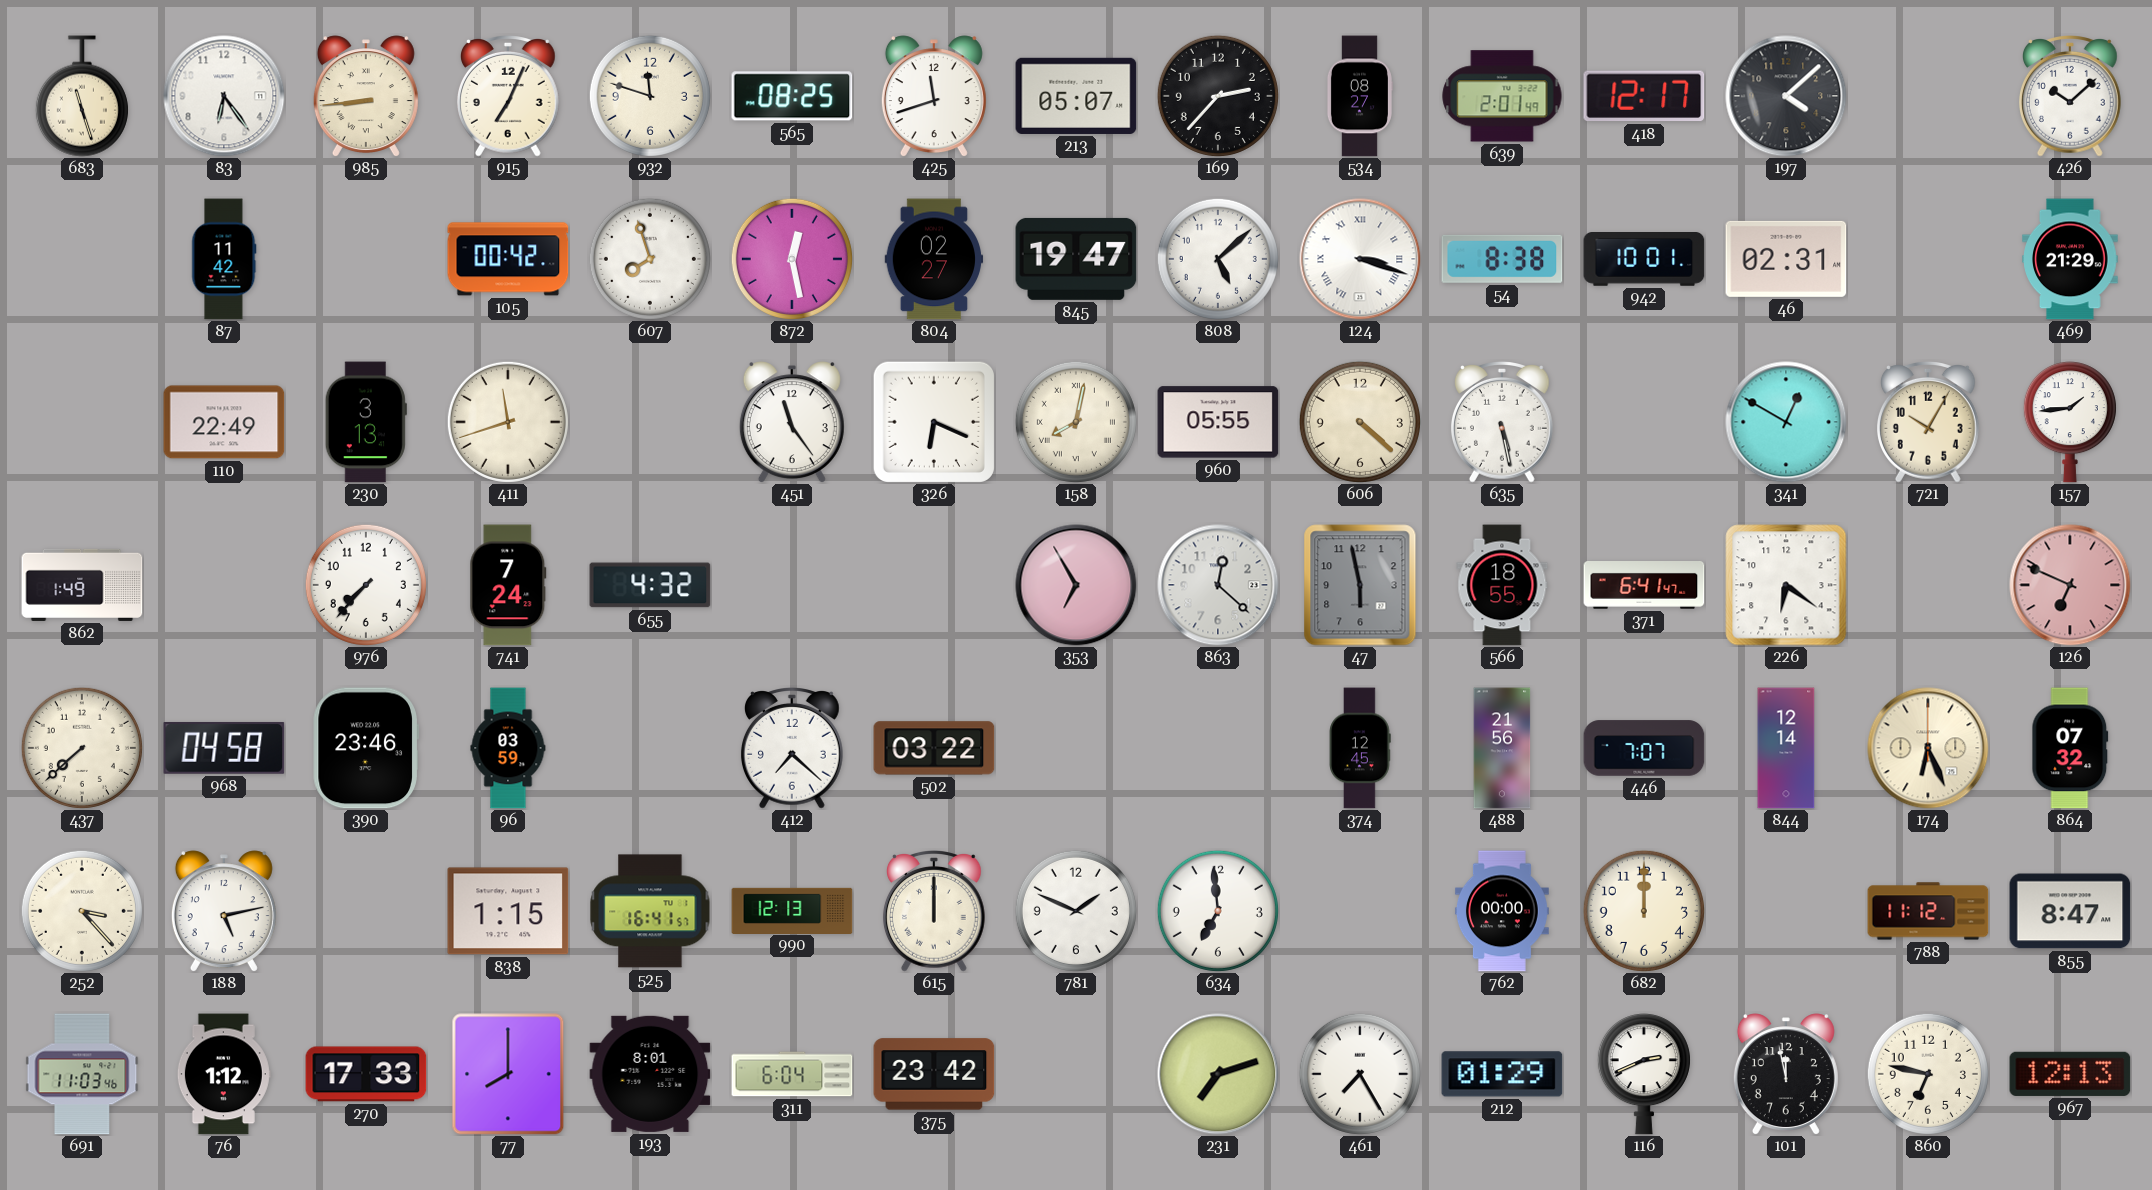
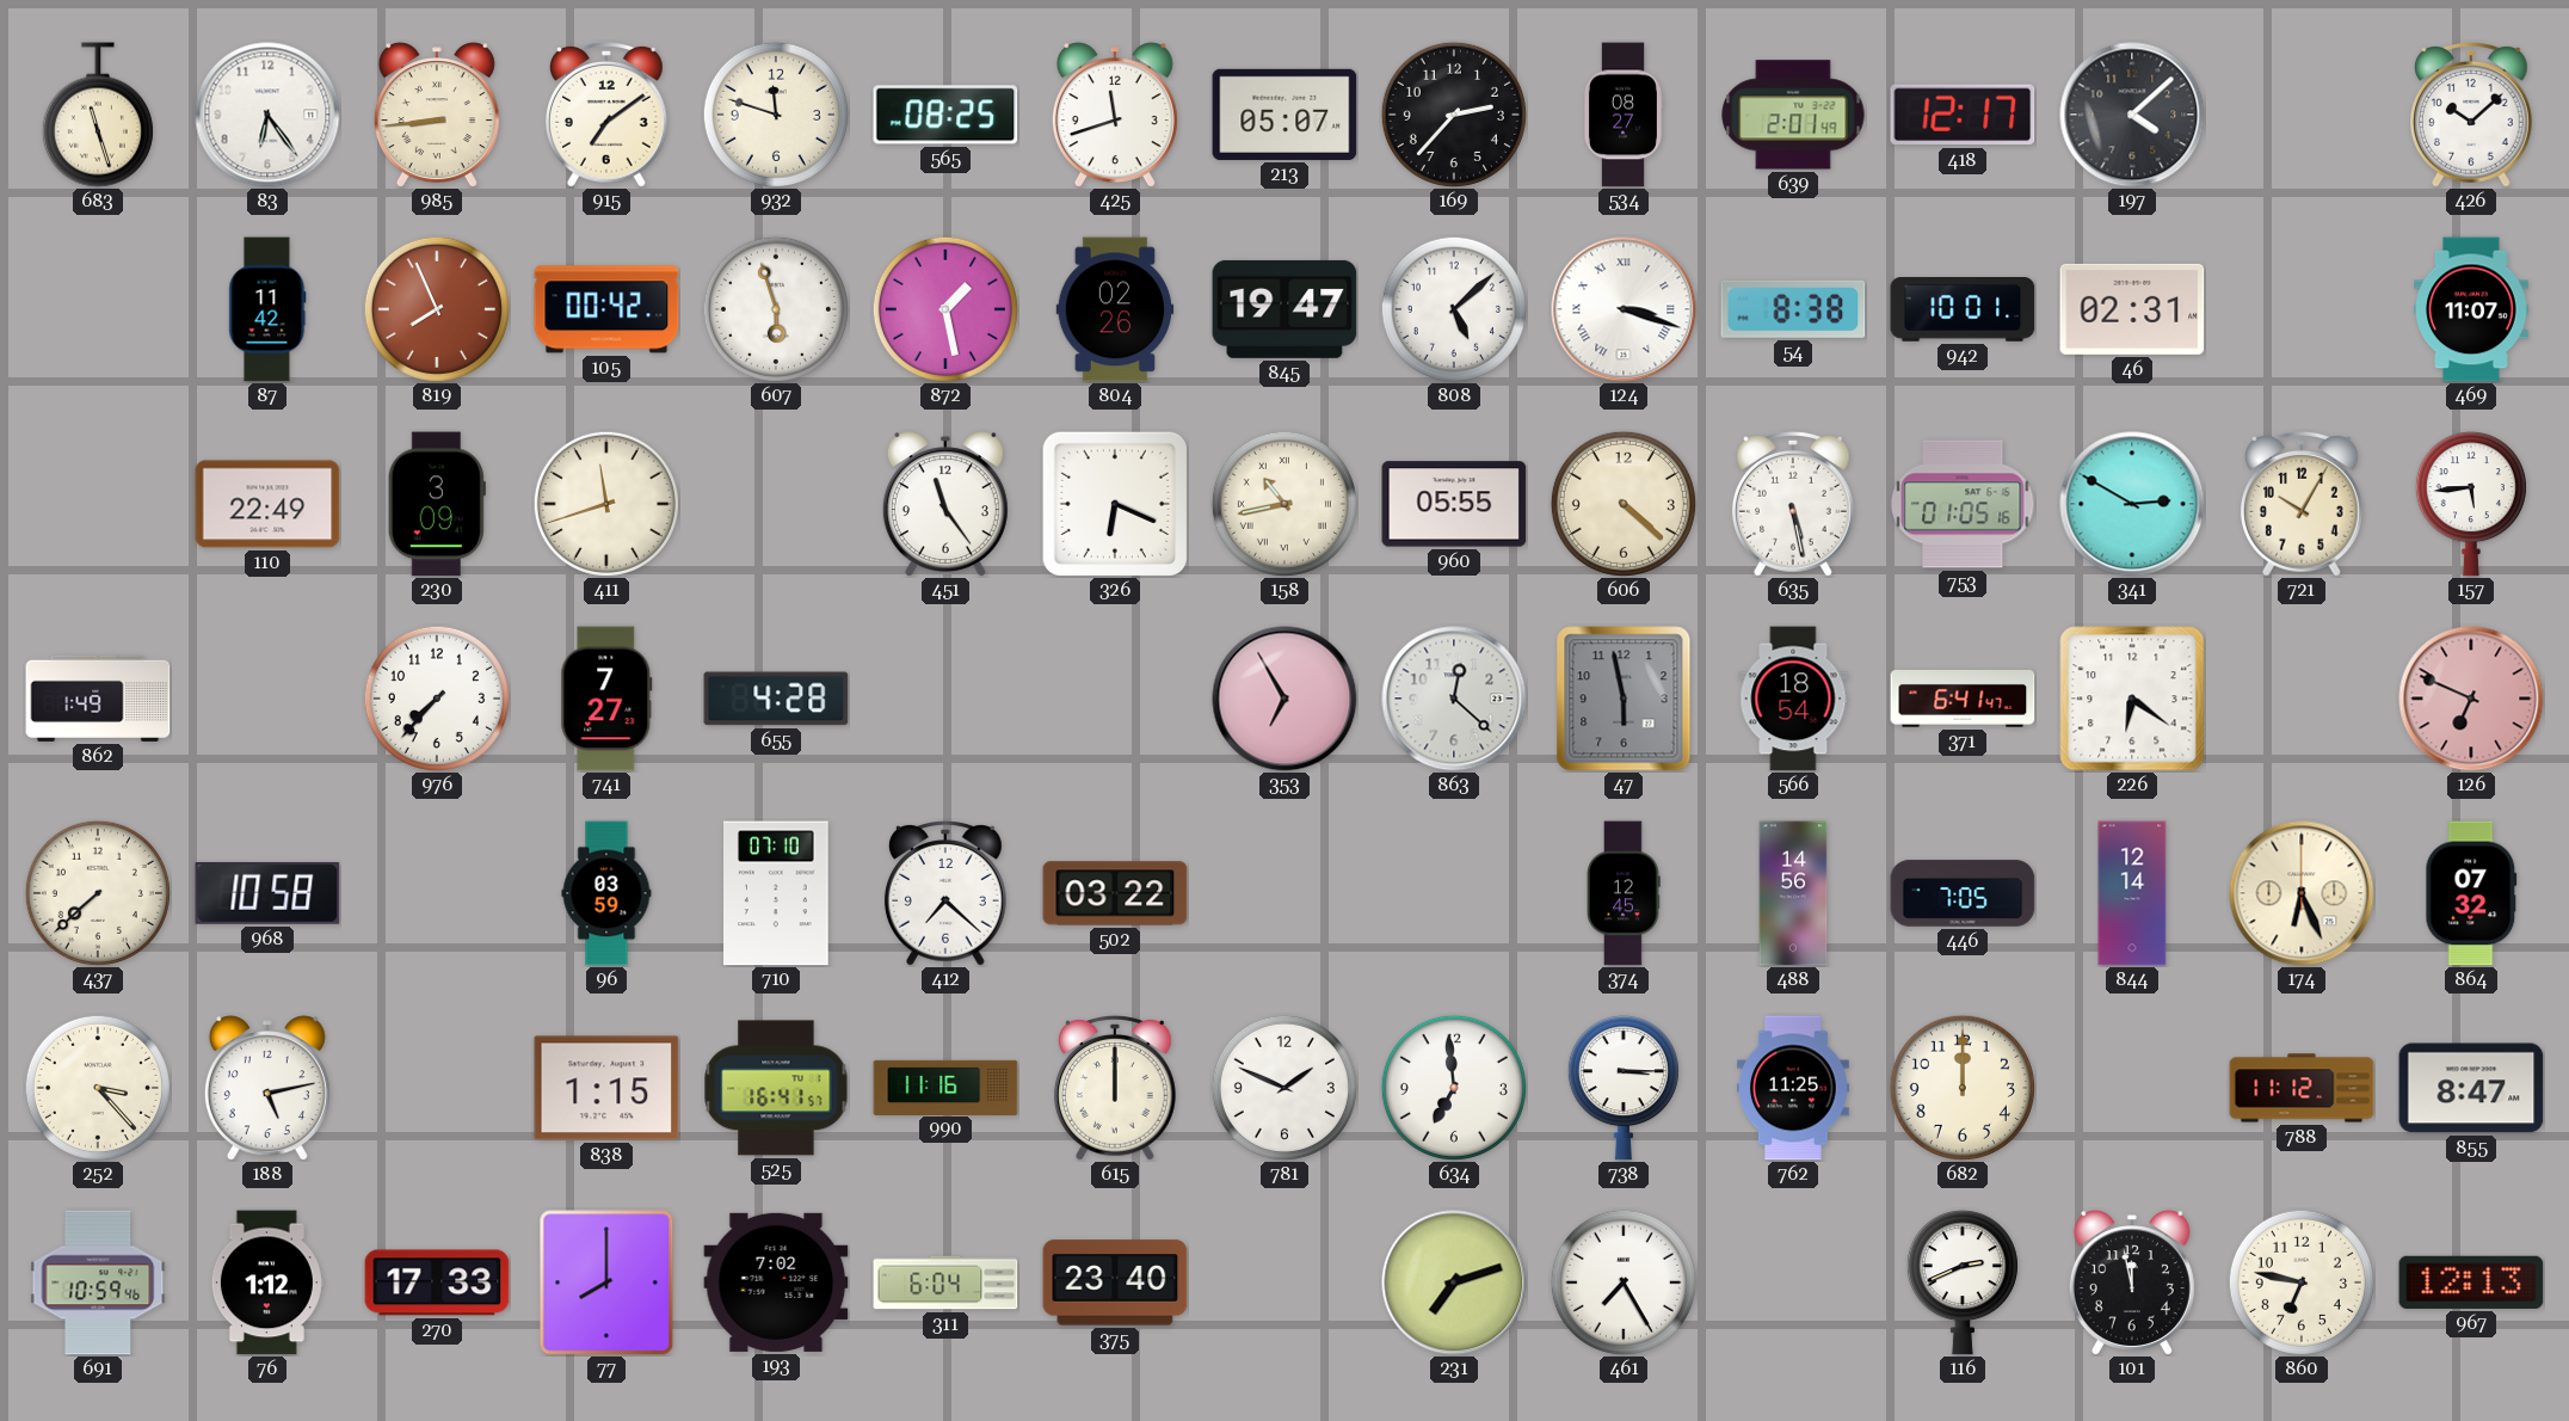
915: 7:04 -> 7:09
819: none -> 7:56
607: 7:57 -> 5:57
872: 12:28 -> 1:28
804: 02:27 -> 02:26
469: 21:29 -> 11:07
230: 3:13 -> 3:09
158: 8:02 -> 10:43
753: none -> 01:05
341: 12:50 -> 2:50
157: 1:44 -> 5:44
741: 7:24 -> 7:27
655: 4:32 -> 4:28
566: 18:55 -> 18:54
968: 04:58 -> 10:58
390: 23:46 -> none
710: none -> 07:10
488: 21:56 -> 14:56
446: 7:07 -> 7:05
990: 12:13 -> 11:16
738: none -> 3:15
762: 00:00 -> 11:25
691: 11:03 -> 10:59
193: 8:01 -> 7:02
375: 23:42 -> 23:40
212: 01:29 -> none
